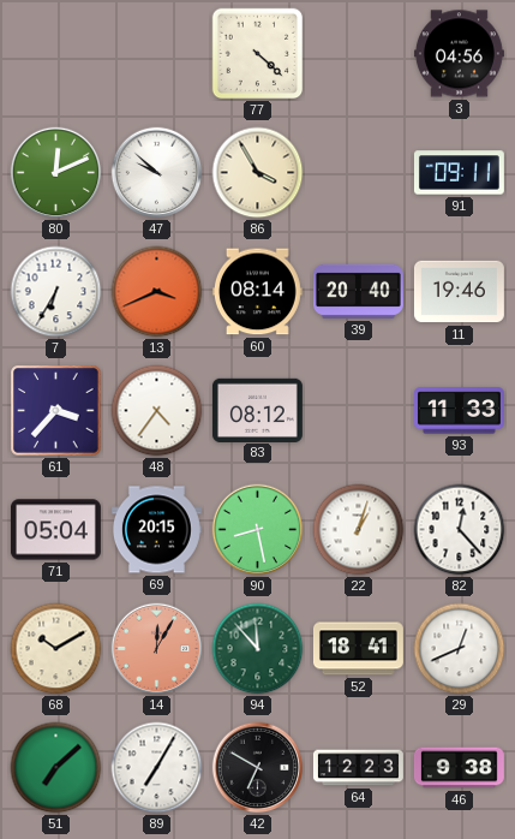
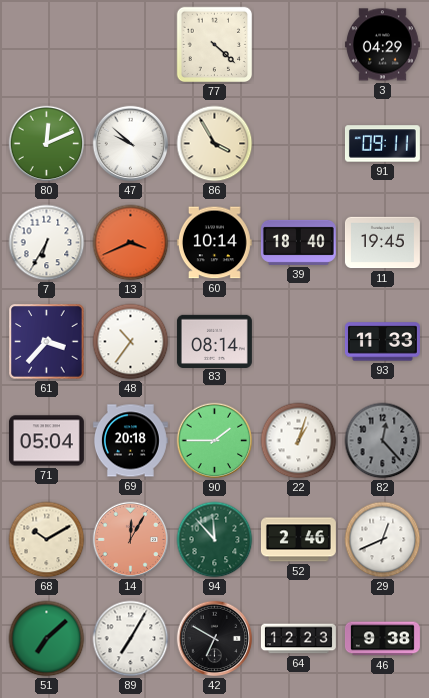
3: 04:56 -> 04:29
60: 08:14 -> 10:14
39: 20:40 -> 18:40
11: 19:46 -> 19:45
48: 4:36 -> 10:36
83: 08:12 -> 08:14
69: 20:15 -> 20:18
90: 8:28 -> 1:45
82 dial: white -> grey
52: 18:41 -> 2:46
